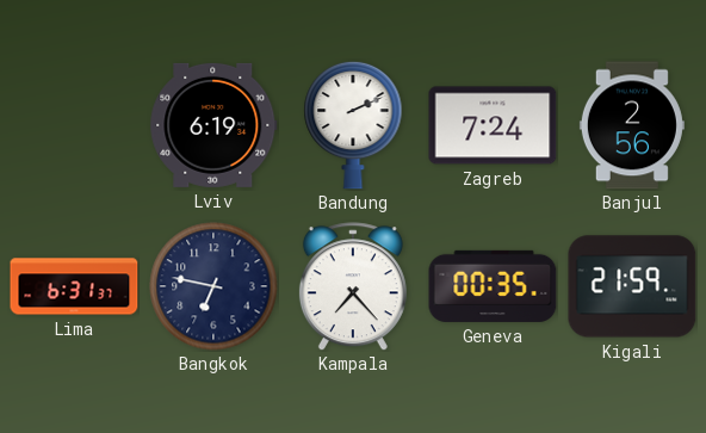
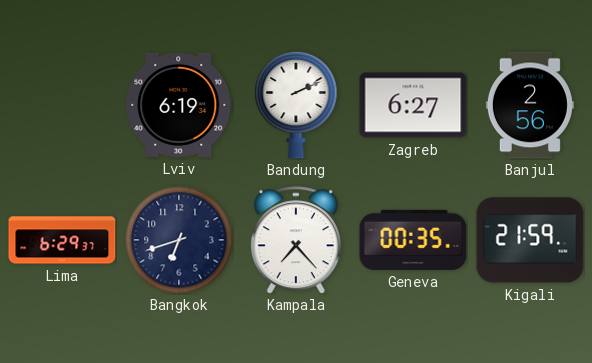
Zagreb: 7:24 -> 6:27
Lima: 6:31 -> 6:29
Bangkok: 6:47 -> 6:42
